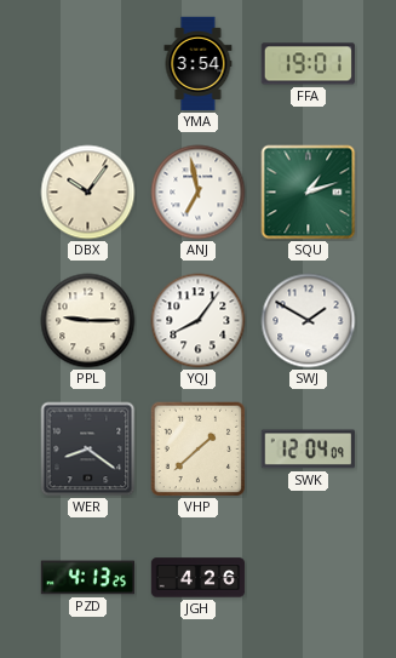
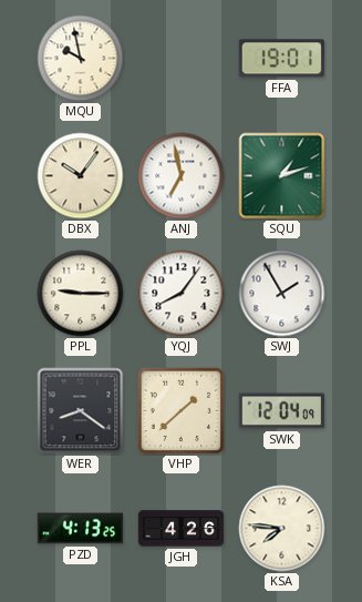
MQU: none -> 9:58
YMA: 3:54 -> none
SWJ: 1:50 -> 1:55
KSA: none -> 7:46
